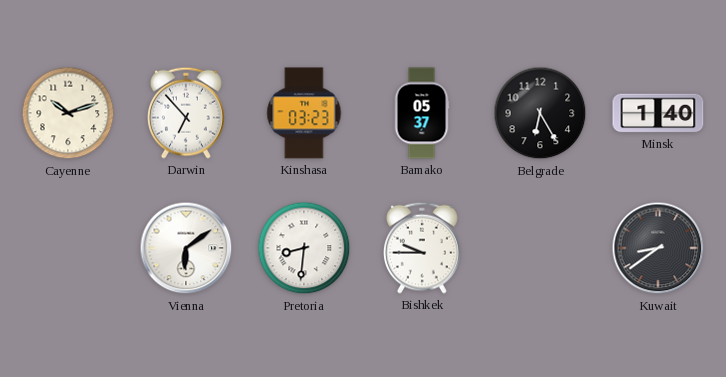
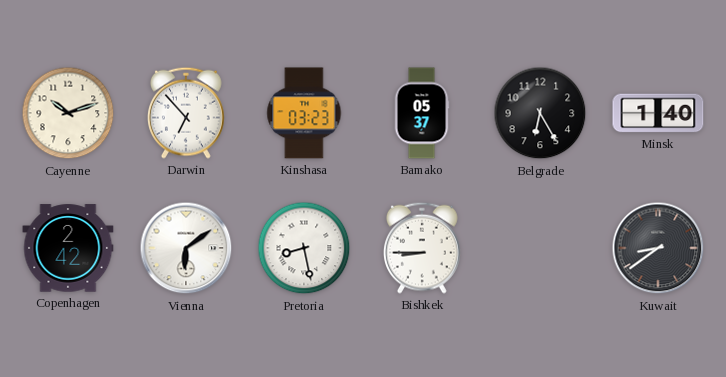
Copenhagen: none -> 2:42
Pretoria: 8:31 -> 8:28
Bishkek: 9:45 -> 8:45
